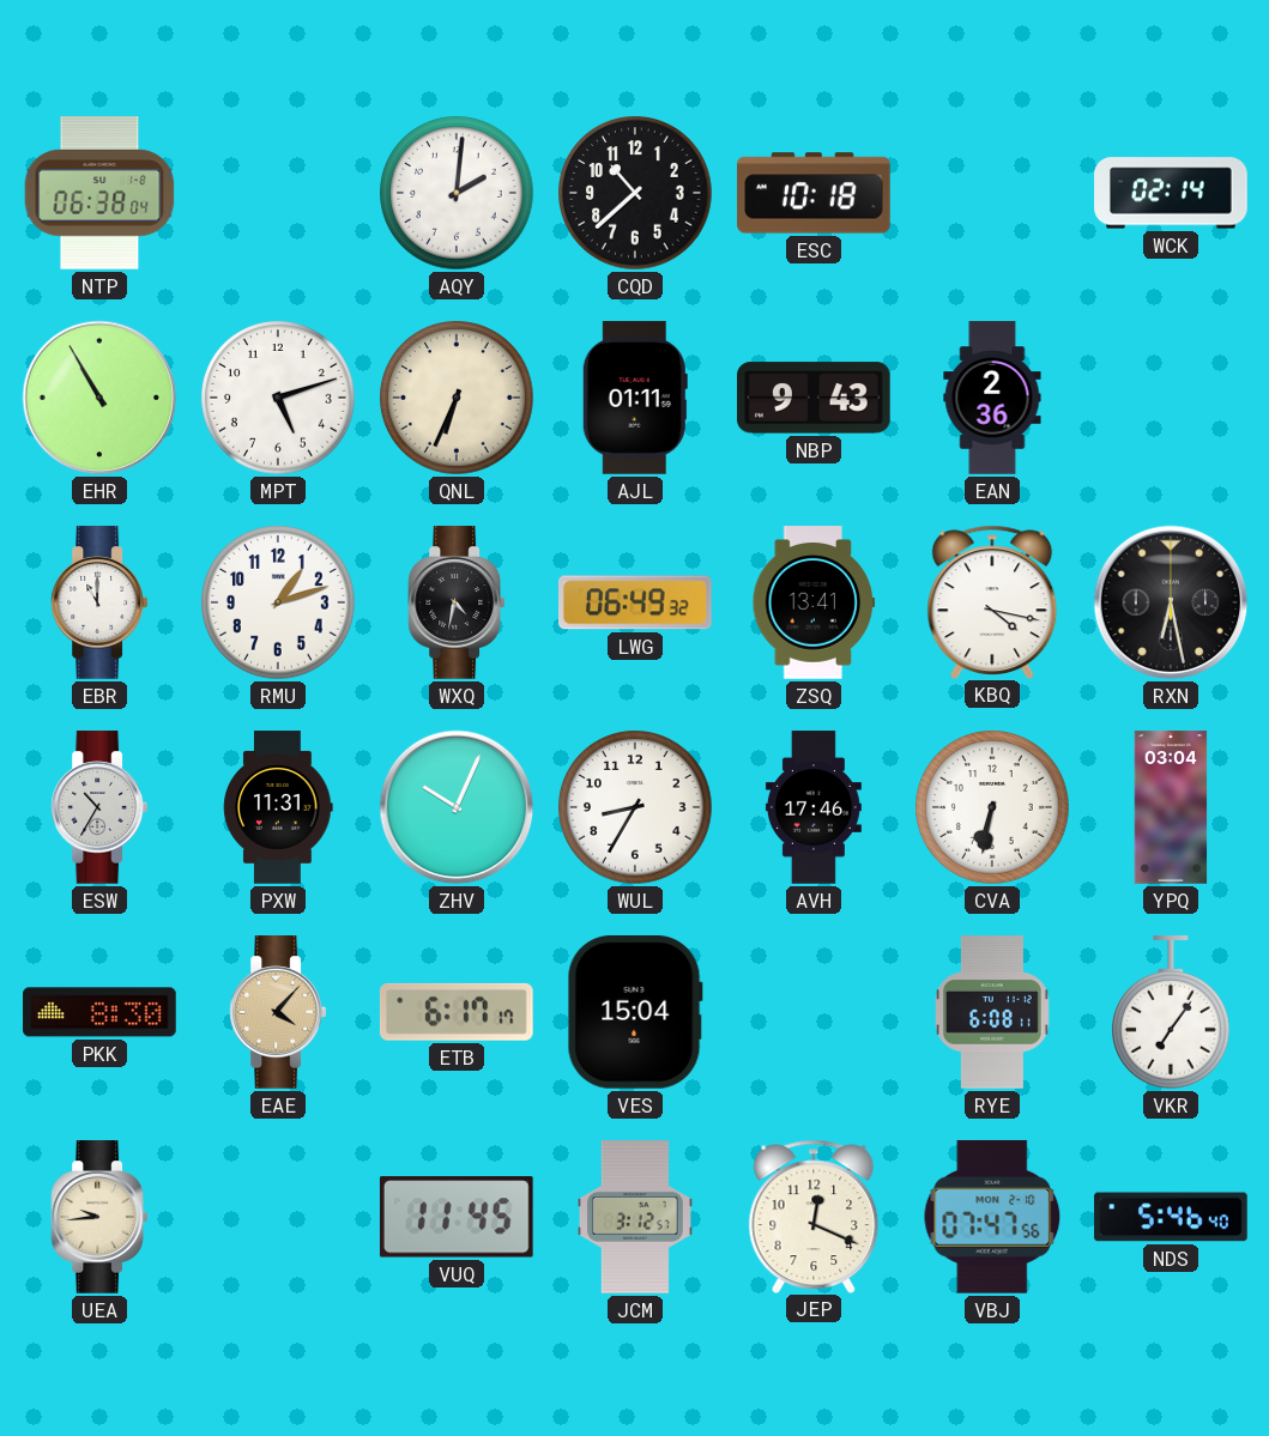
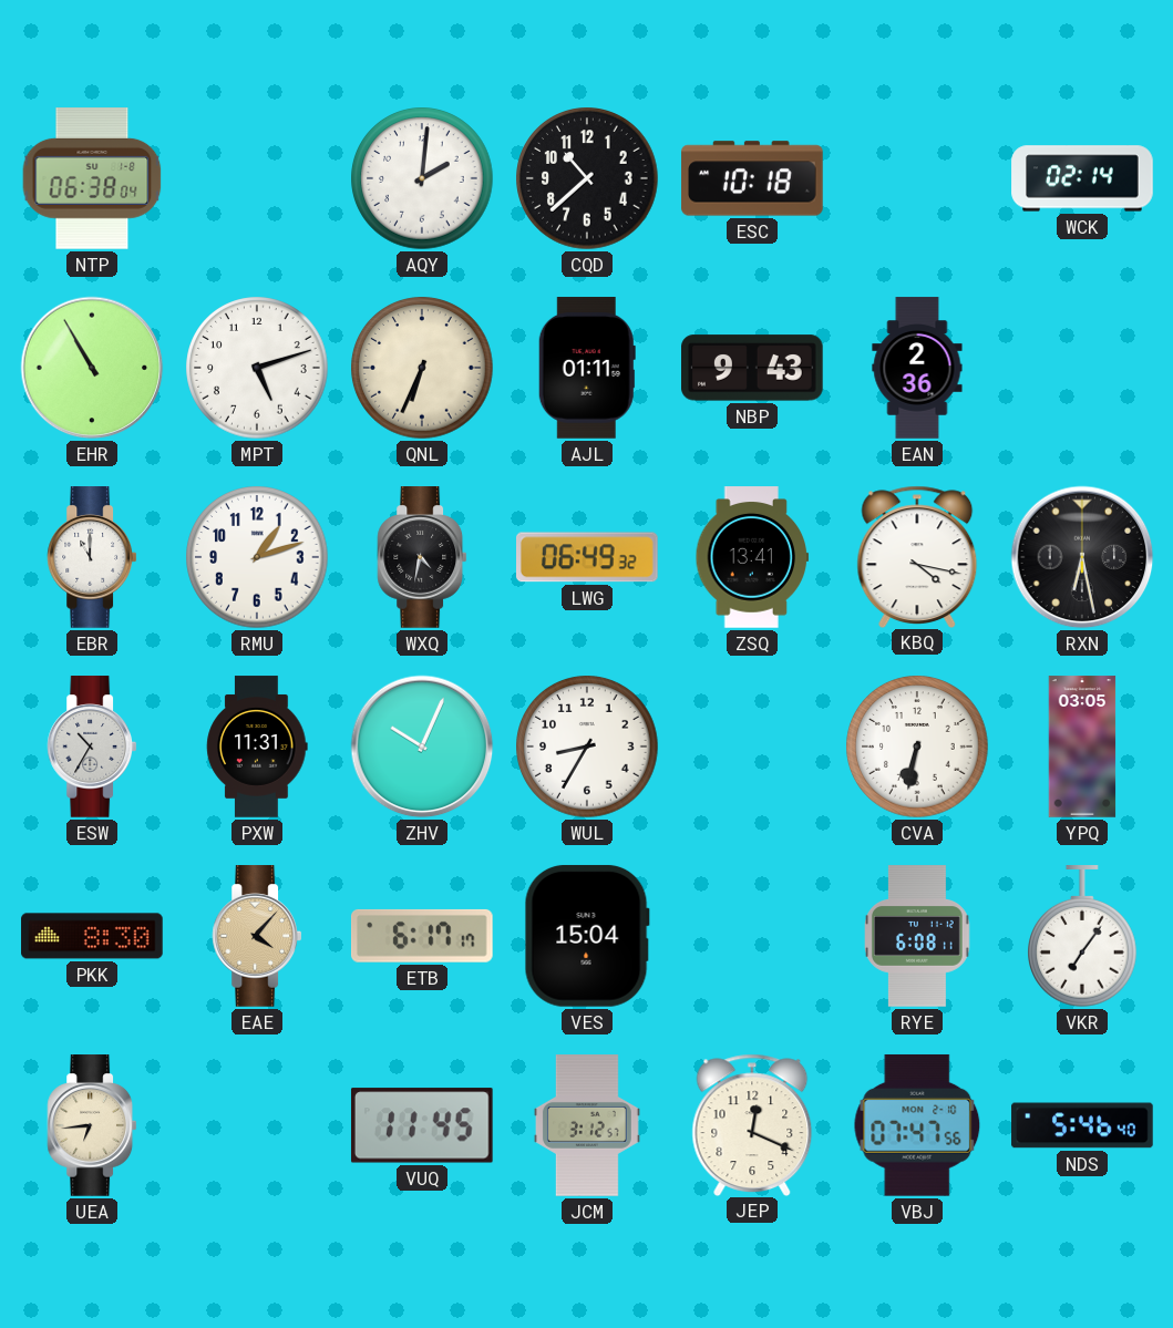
AVH: 17:46 -> none
YPQ: 03:04 -> 03:05
UEA: 9:44 -> 6:44
